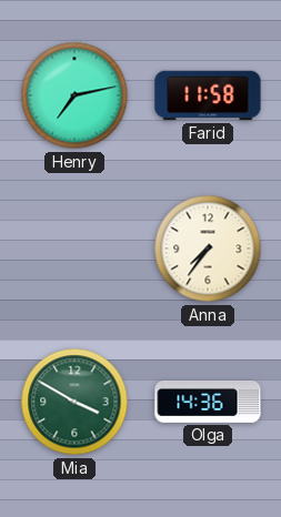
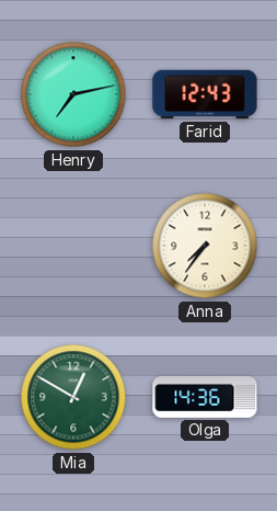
Farid: 11:58 -> 12:43
Mia: 3:50 -> 12:50
